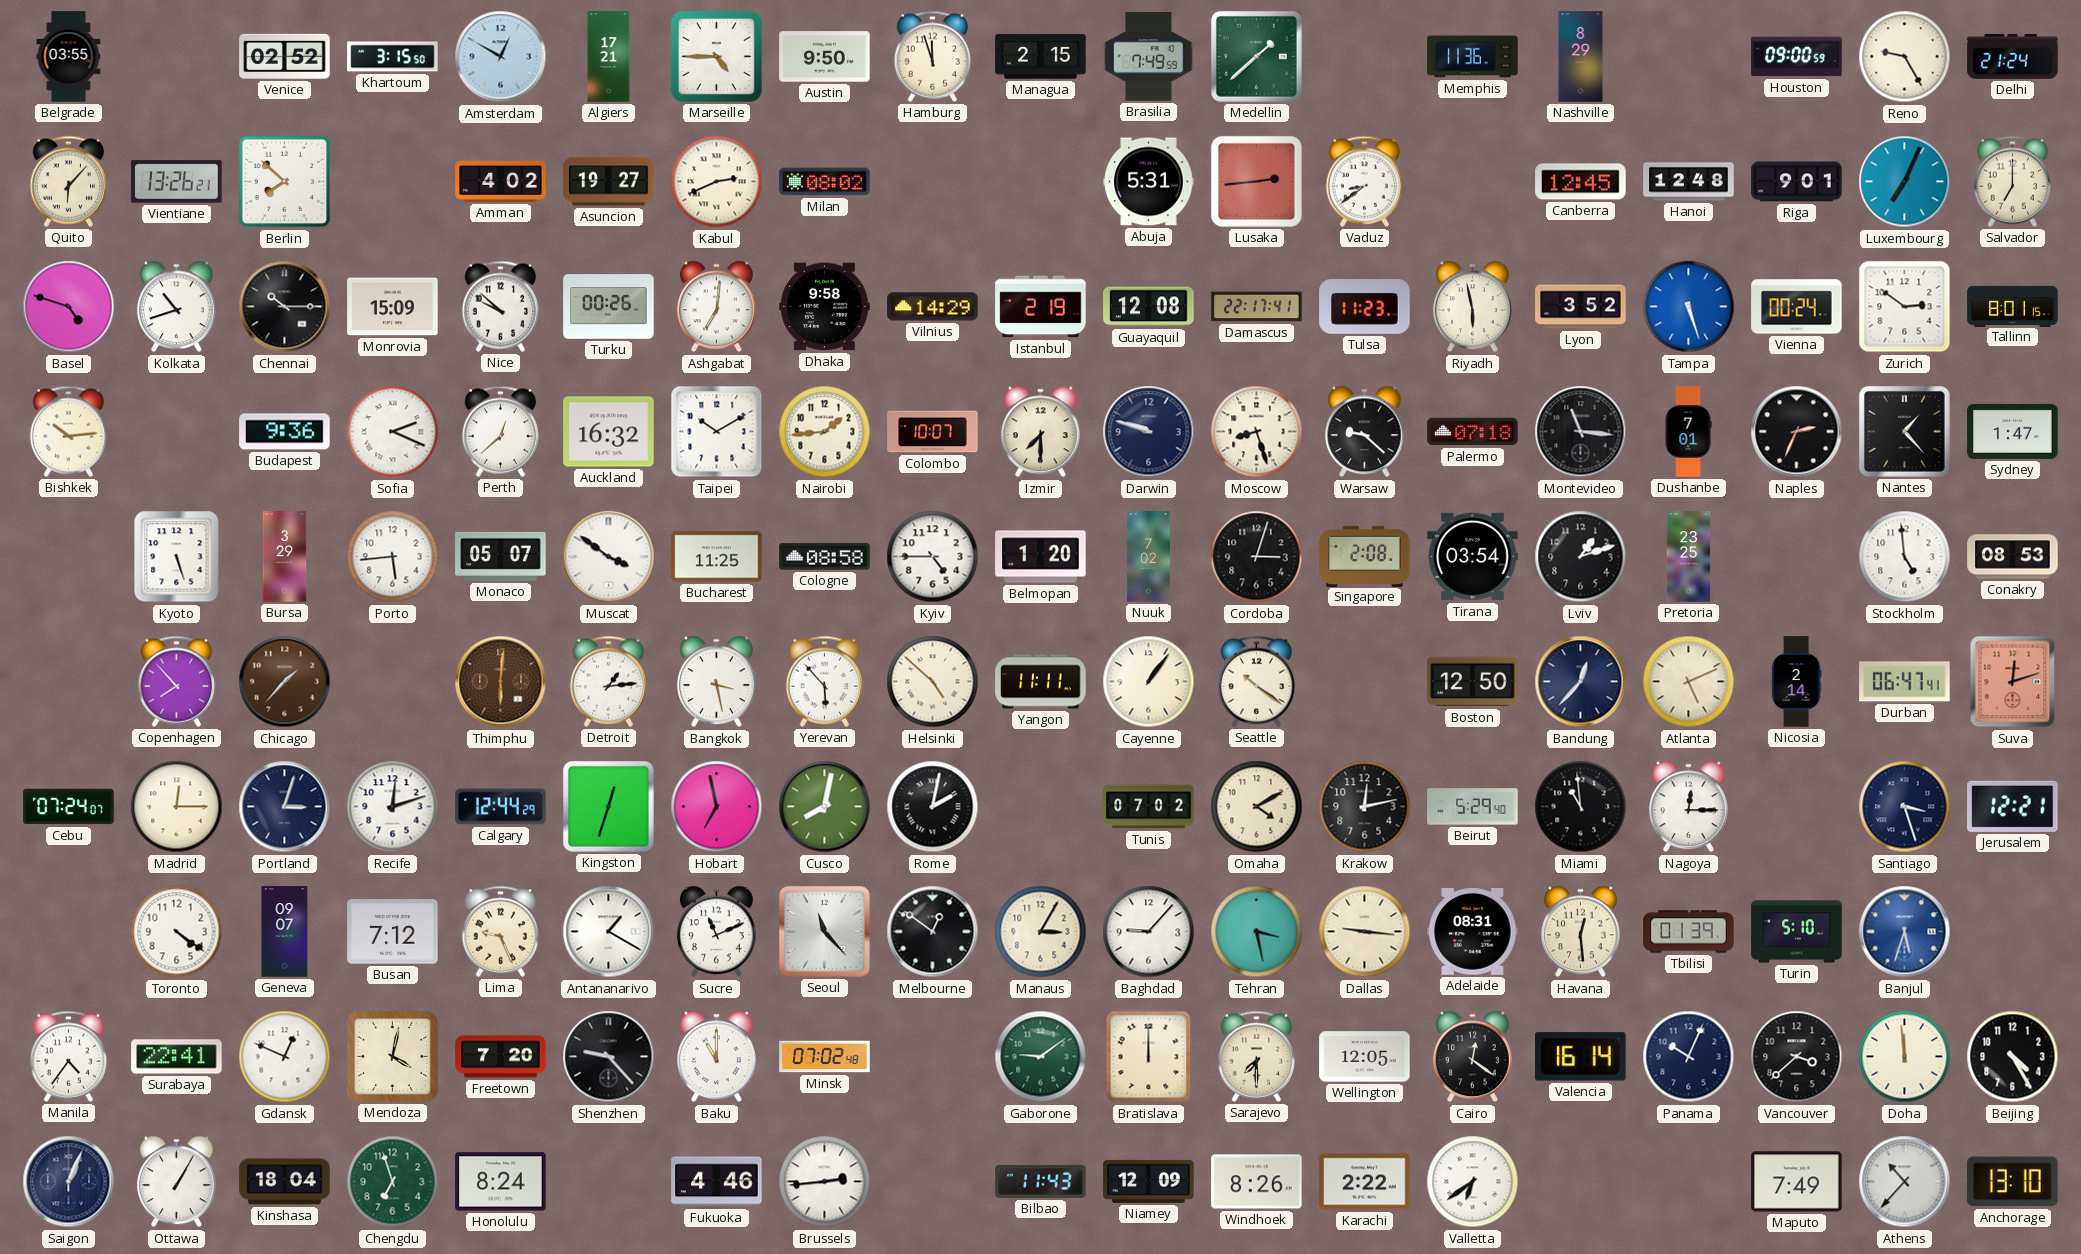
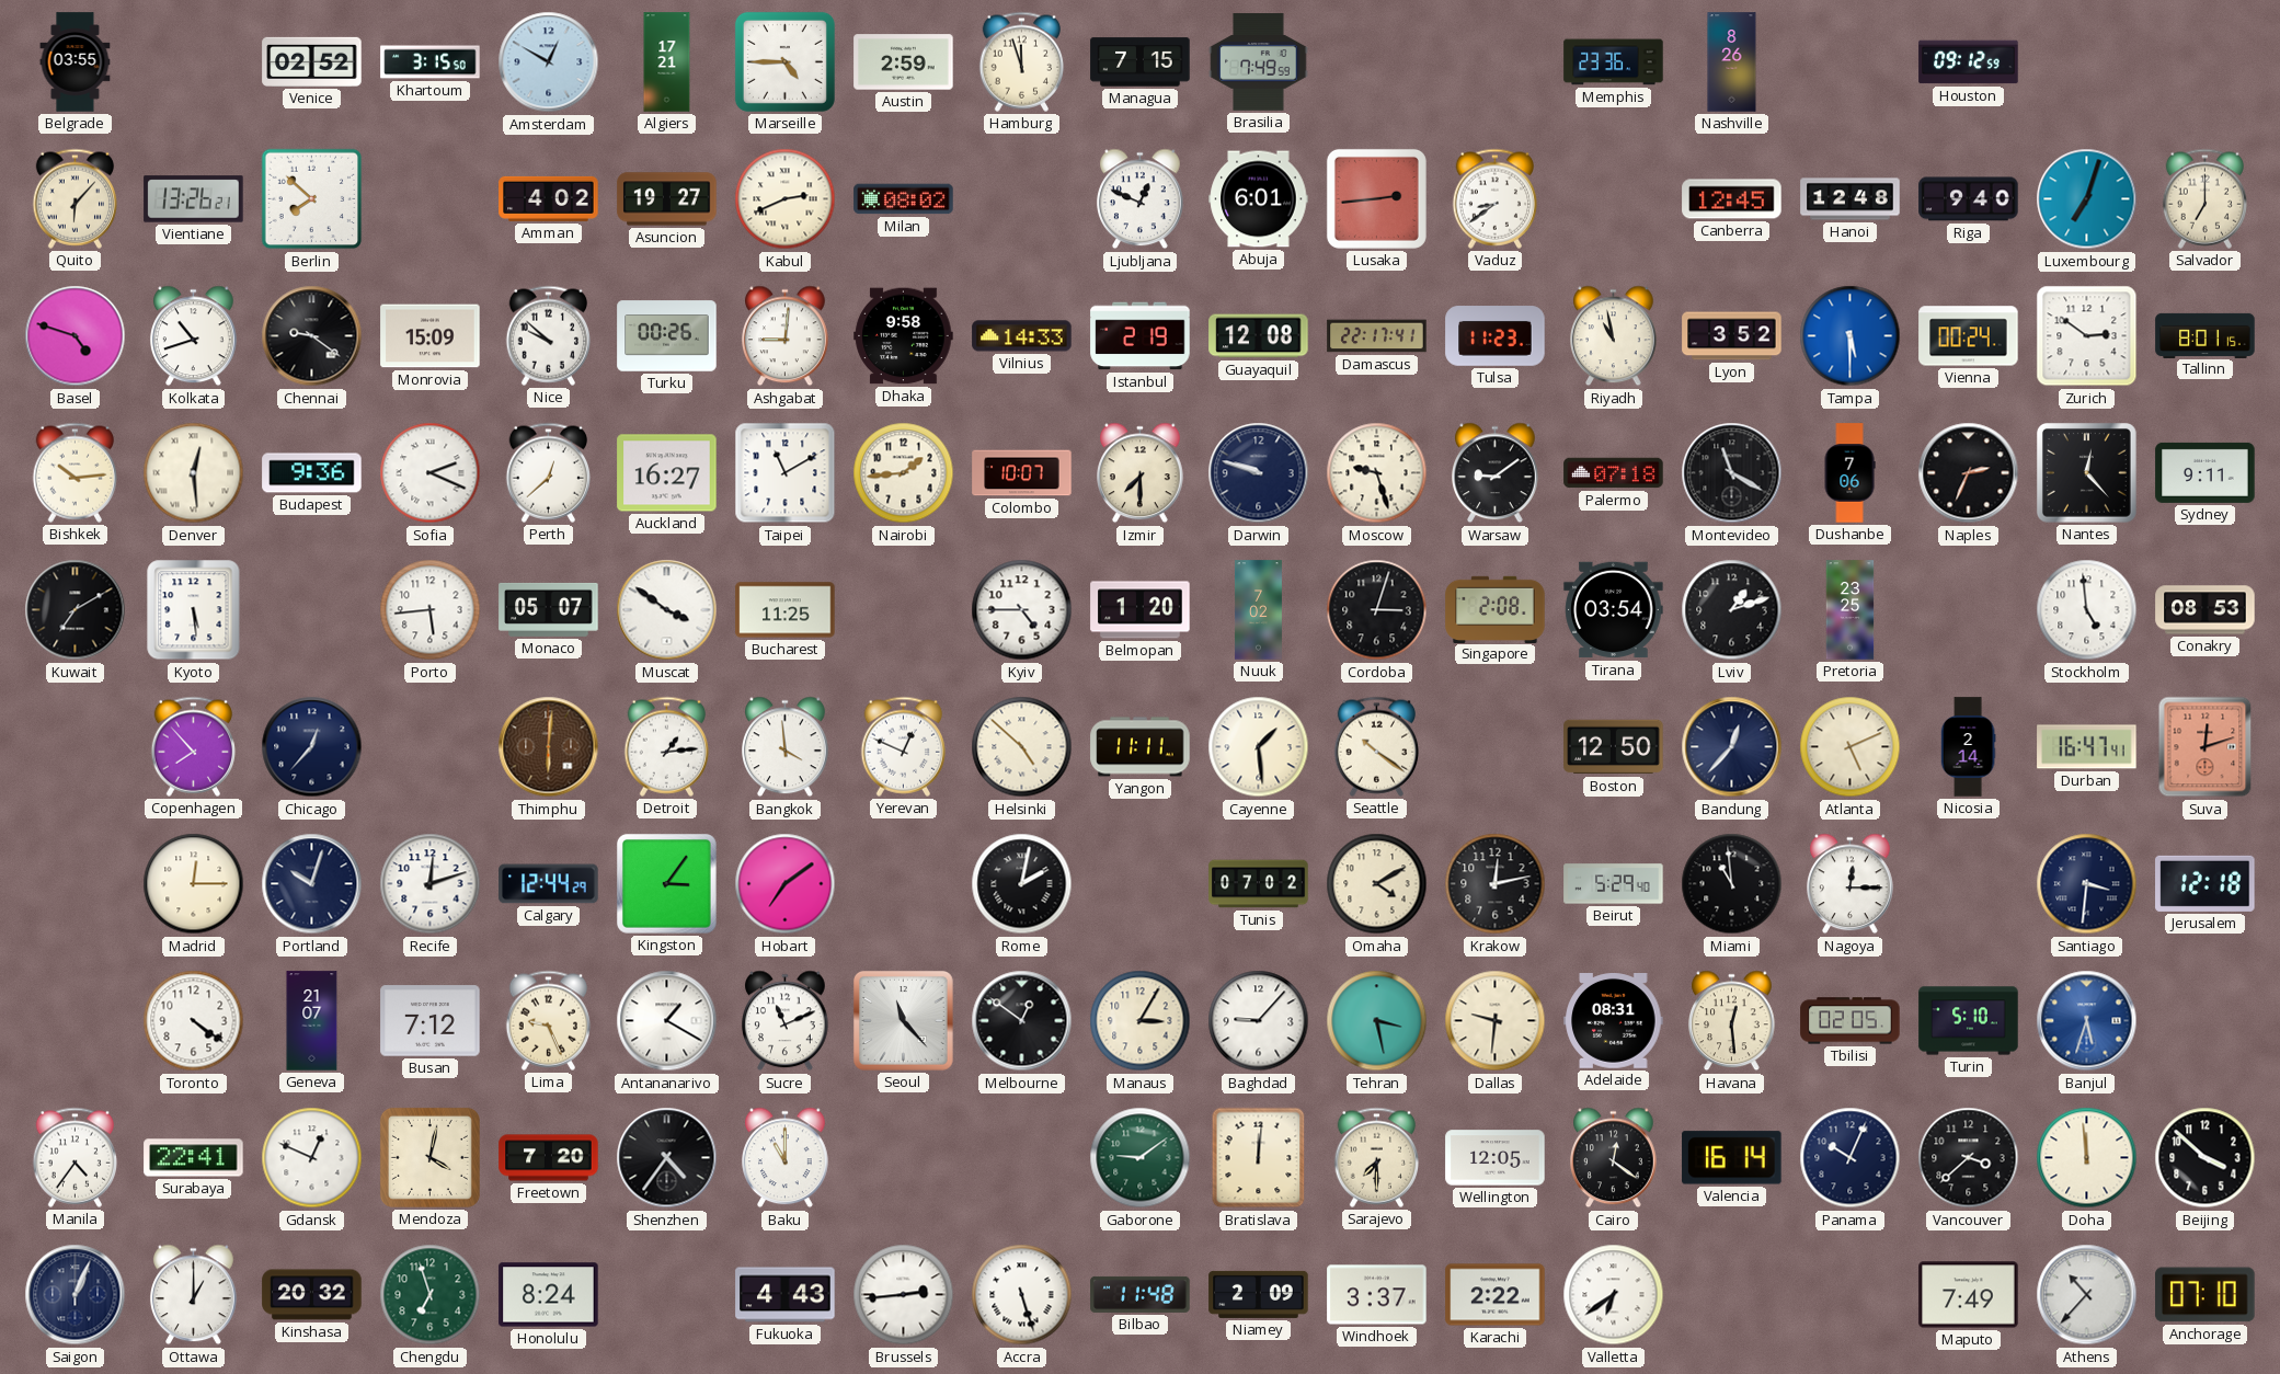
Austin: 9:50 -> 2:59
Managua: 2:15 -> 7:15
Medellin: 1:38 -> none
Memphis: 11:36 -> 23:36
Nashville: 8:29 -> 8:26
Houston: 09:00 -> 09:12
Reno: 9:25 -> none
Delhi: 21:24 -> none
Ljubljana: none -> 12:49
Abuja: 5:31 -> 6:01
Riga: 9:01 -> 9:40
Luxembourg: 7:04 -> 7:03
Chennai: 10:15 -> 9:21
Ashgabat: 7:01 -> 9:01
Vilnius: 14:29 -> 14:33
Riyadh: 5:58 -> 10:58
Tampa: 5:27 -> 5:30
Denver: none -> 12:29
Auckland: 16:32 -> 16:27
Taipei: 10:10 -> 11:10
Moscow: 8:27 -> 9:27
Warsaw: 9:22 -> 9:09
Montevideo: 11:16 -> 11:20
Dushanbe: 7:01 -> 7:06
Nantes: 1:23 -> 12:23
Sydney: 1:47 -> 9:11
Kuwait: none -> 7:10
Kyoto: 5:27 -> 5:29
Bursa: 3:29 -> none
Cologne: 08:58 -> none
Chicago: 1:37 -> 12:37
Chicago dial: brown -> navy
Bangkok: 3:28 -> 3:59
Yerevan: 5:53 -> 12:49
Cayenne: 1:06 -> 1:29
Durban: 06:47 -> 16:47
Cebu: 07:24 -> none
Portland: 3:03 -> 10:03
Kingston: 12:33 -> 3:06
Hobart: 6:58 -> 7:09
Cusco: 8:02 -> none
Santiago: 3:27 -> 3:31
Jerusalem: 12:21 -> 12:18
Geneva: 09:07 -> 21:07
Dallas: 9:16 -> 9:31
Tbilisi: 01:39 -> 02:05
Shenzhen: 9:23 -> 4:36
Minsk: 07:02 -> none
Bratislava: 12:00 -> 12:01
Beijing: 4:25 -> 3:52
Ottawa: 1:05 -> 1:00
Kinshasa: 18:04 -> 20:32
Fukuoka: 4:46 -> 4:43
Accra: none -> 5:27
Bilbao: 11:43 -> 11:48
Niamey: 12:09 -> 2:09
Windhoek: 8:26 -> 3:37
Anchorage: 13:10 -> 07:10
